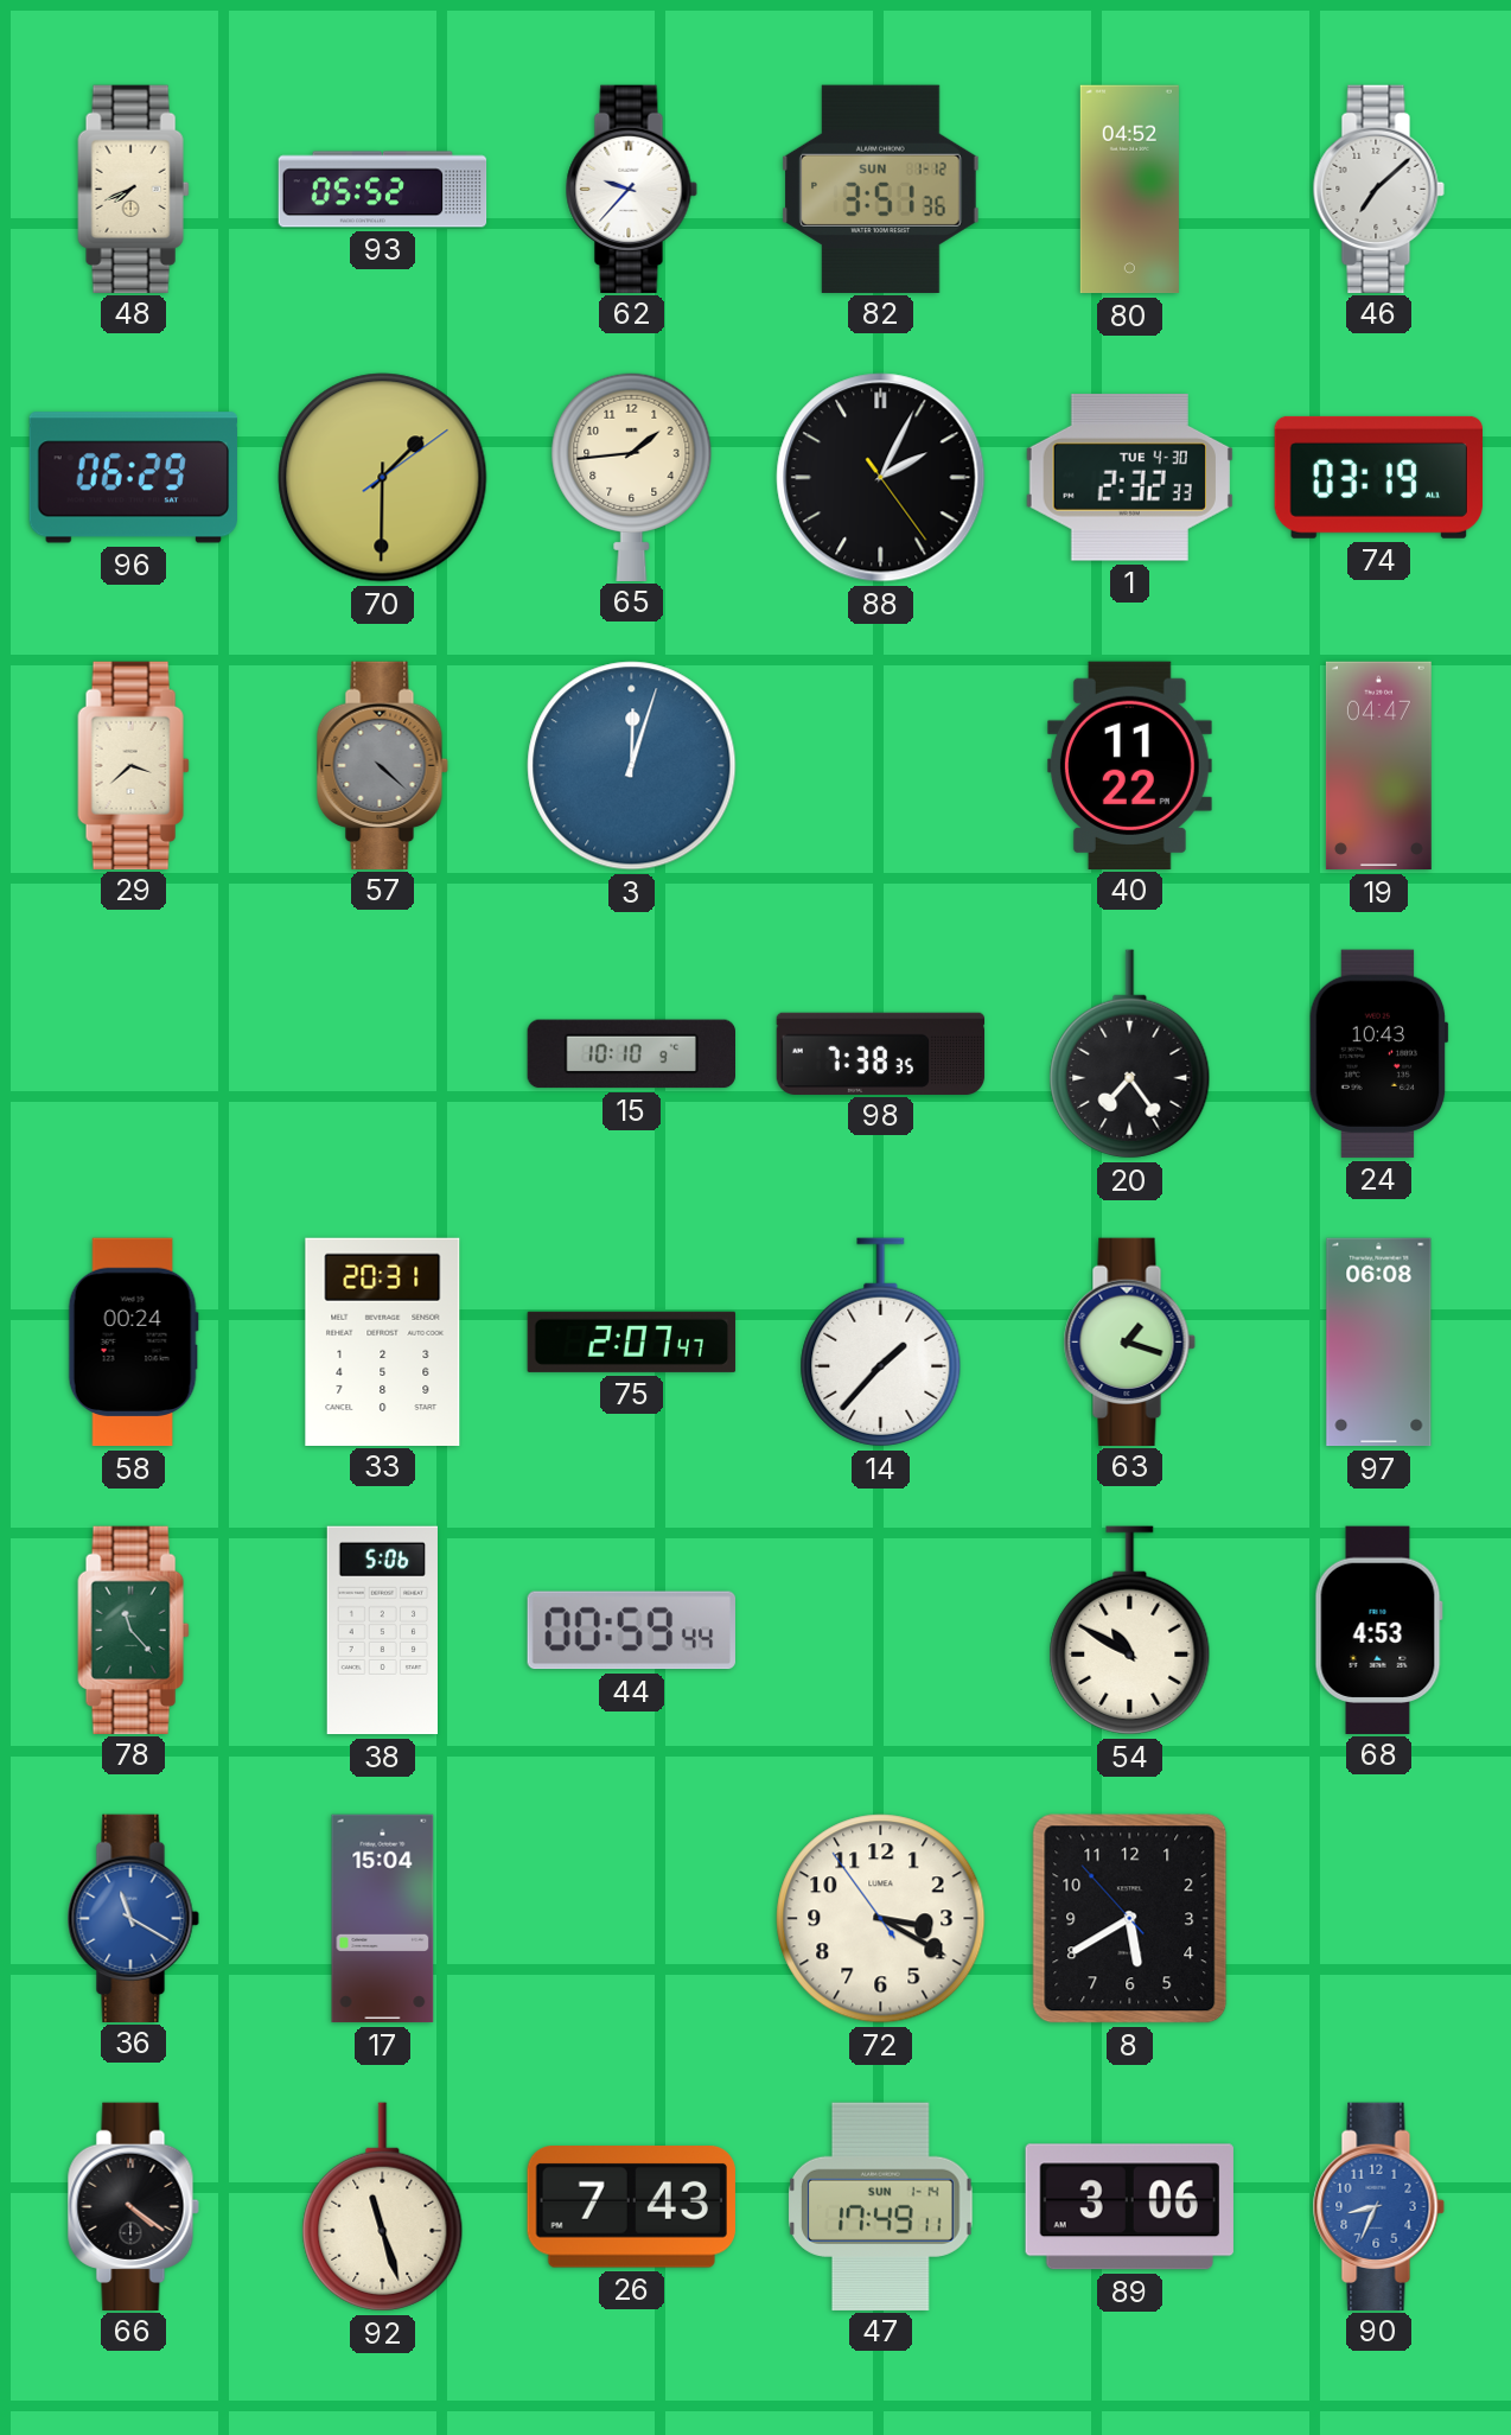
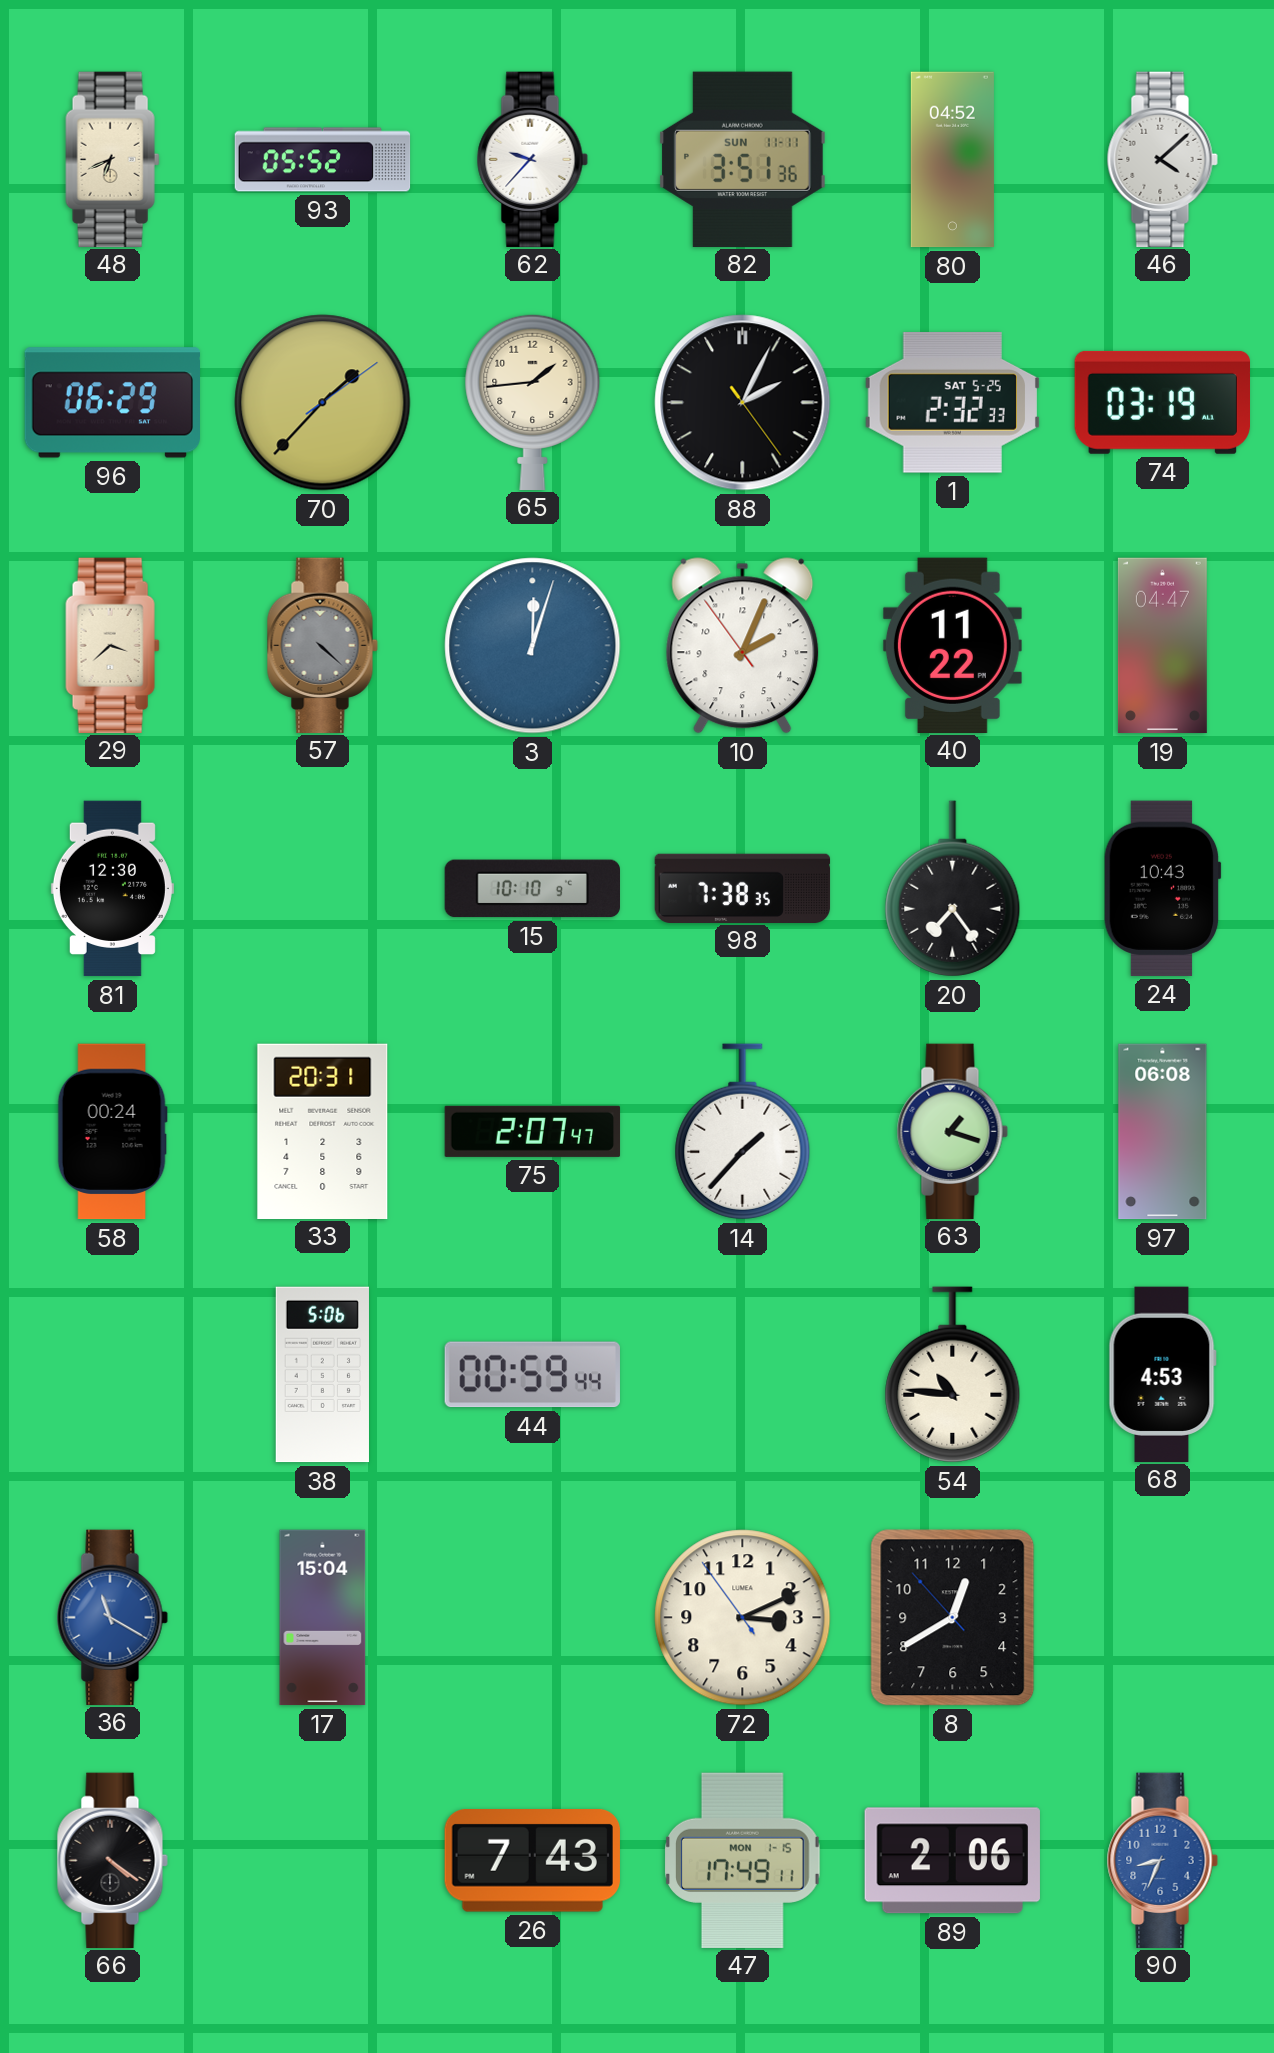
48: 7:41 -> 6:41
82 date: SUN 1-12 -> SUN 11-11
46: 7:08 -> 4:08
70: 1:30 -> 1:37
1 date: TUE 4-30 -> SAT 5-25
10: none -> 2:03
81: none -> 12:30
78: 11:23 -> none
54: 10:50 -> 10:46
72: 3:19 -> 3:10
8: 5:39 -> 12:39
92: 11:27 -> none
47 date: SUN 1-14 -> MON 1-15
89: 3:06 -> 2:06
